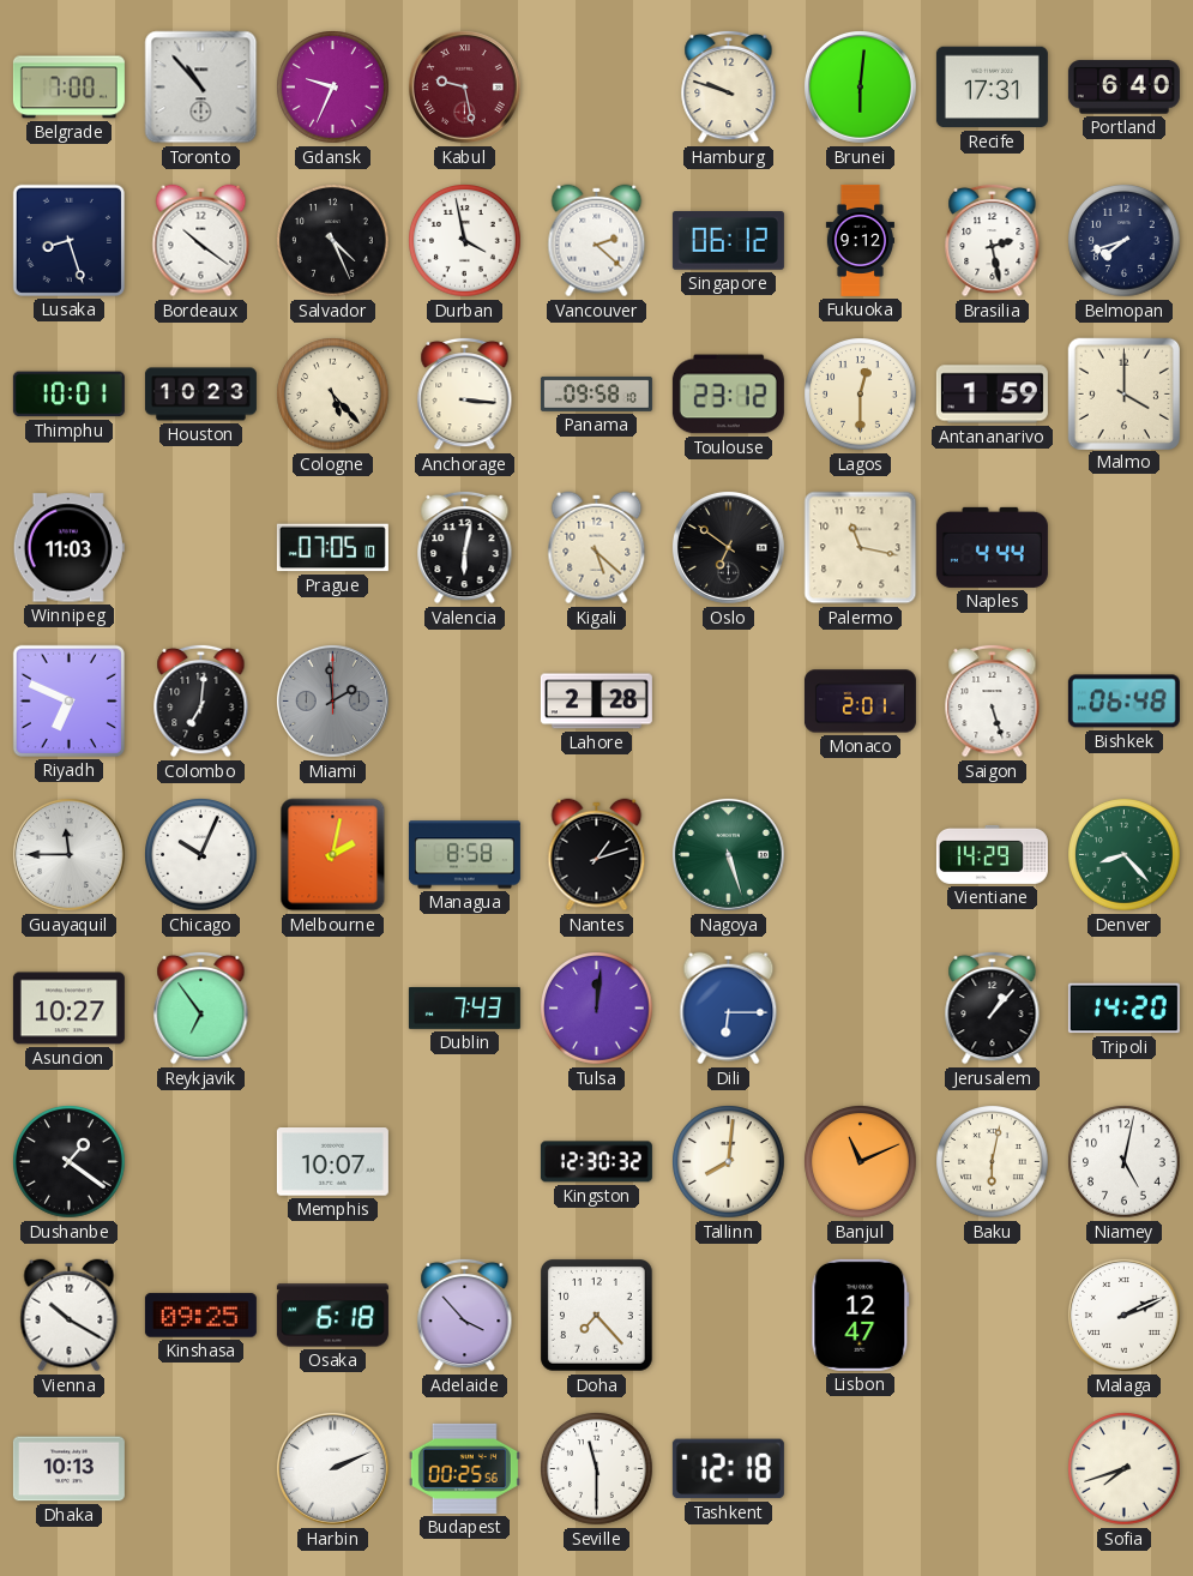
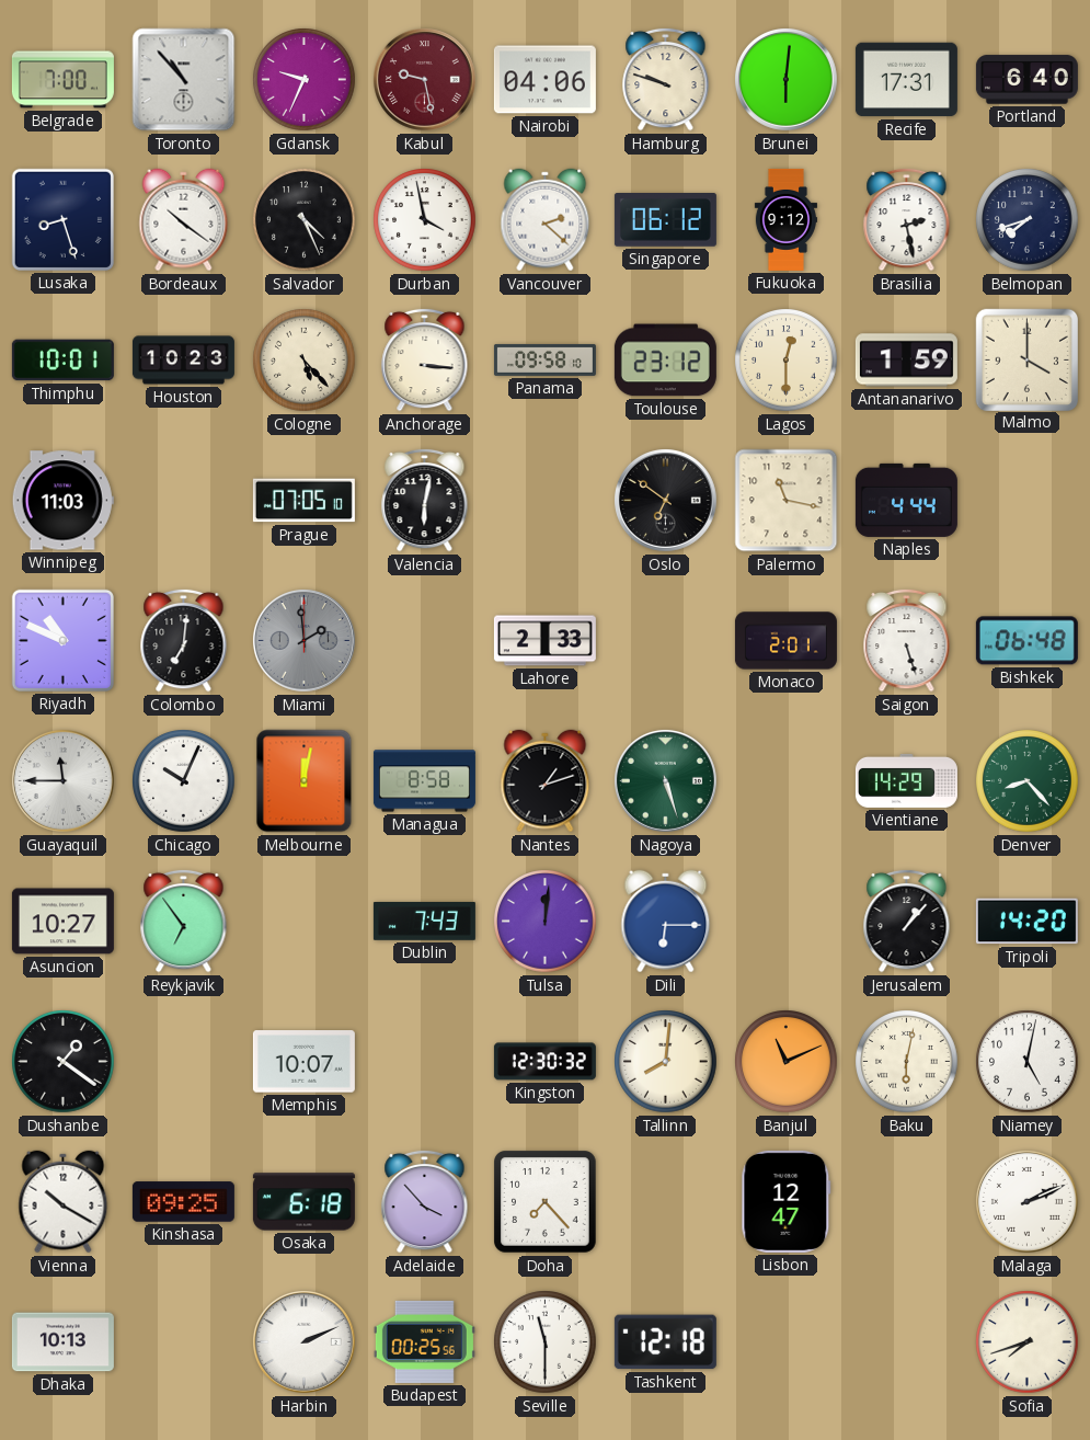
Nairobi: none -> 04:06
Kigali: 5:22 -> none
Riyadh: 6:49 -> 10:49
Lahore: 2:28 -> 2:33
Melbourne: 2:02 -> 12:02
